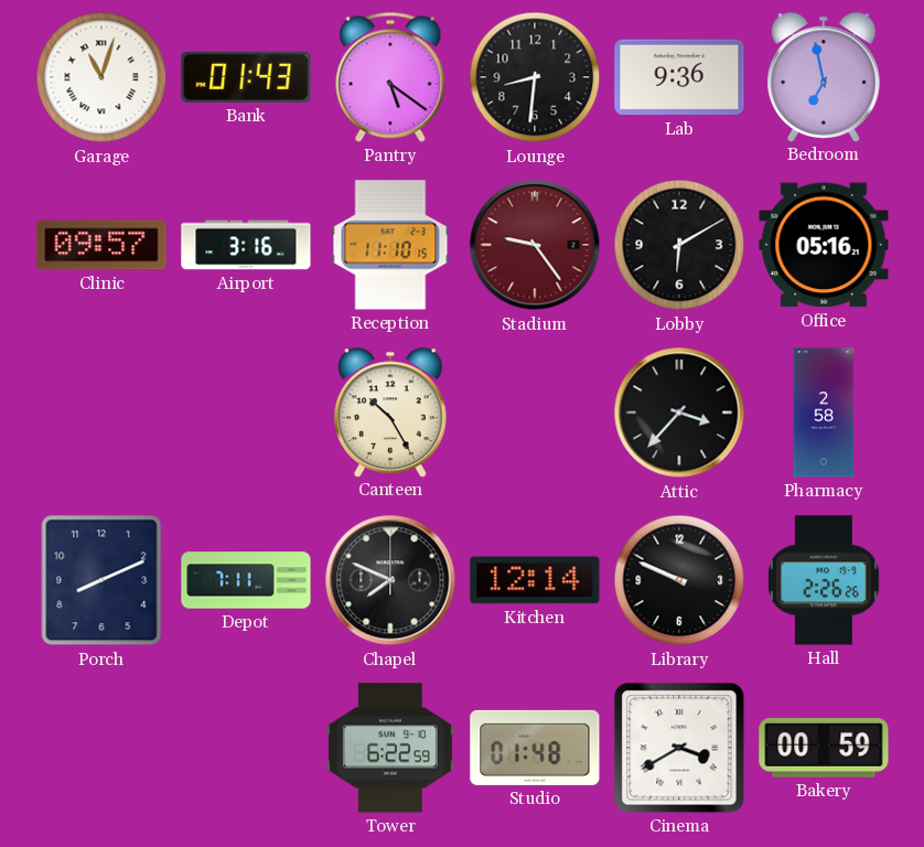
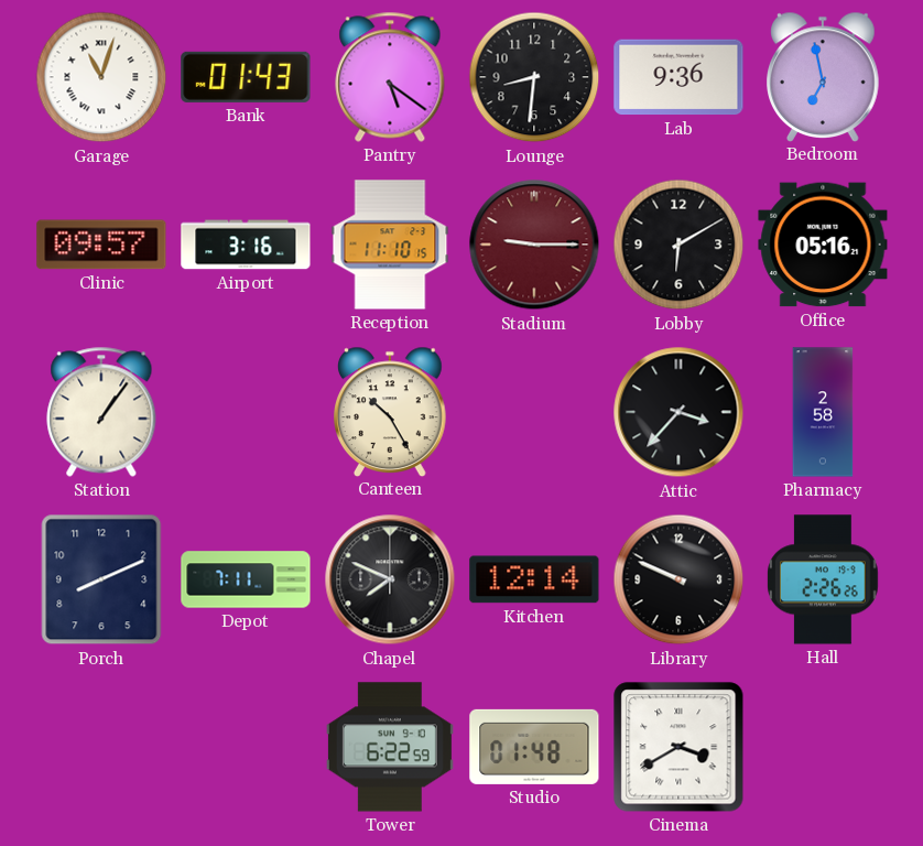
Stadium: 9:24 -> 9:15
Station: none -> 1:06
Bakery: 00:59 -> none
